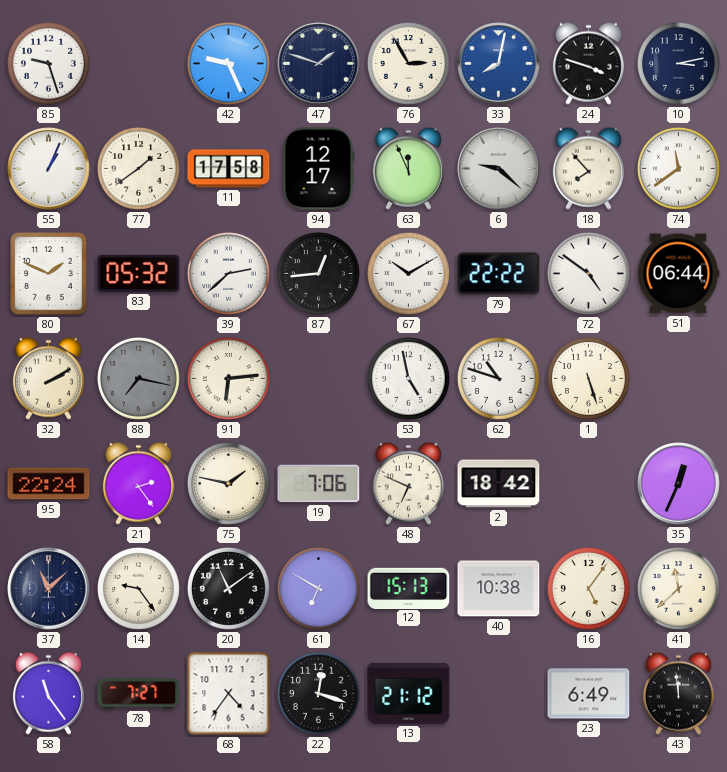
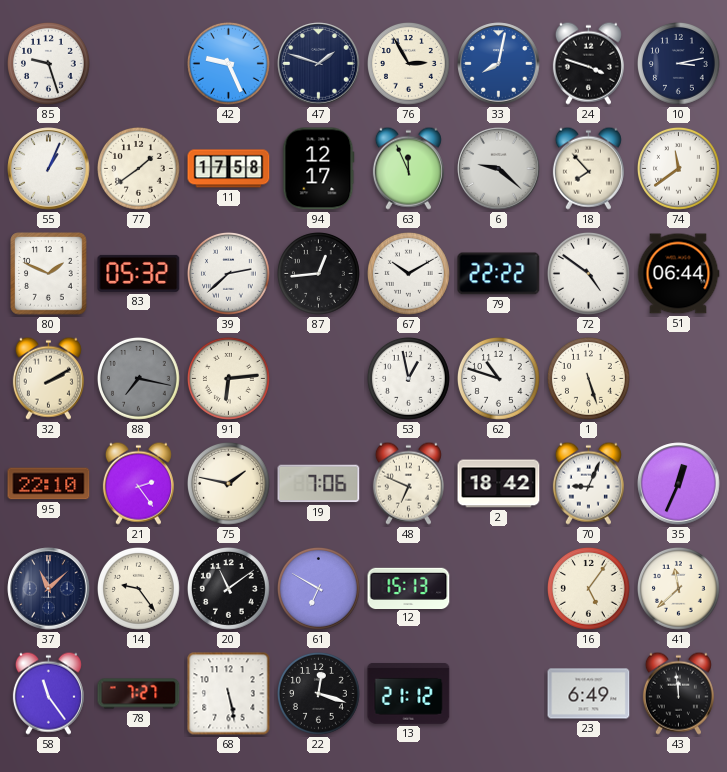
53: 4:58 -> 12:58
95: 22:24 -> 22:10
70: none -> 9:04
40: 10:38 -> none
68: 4:36 -> 5:28
